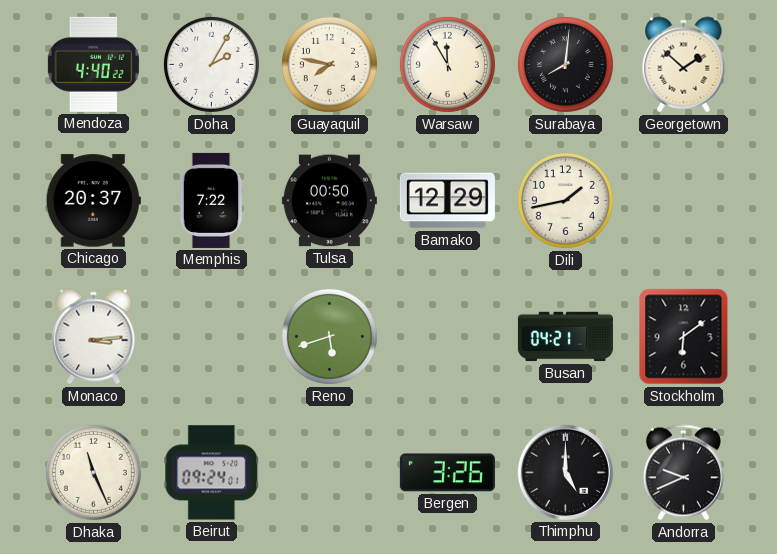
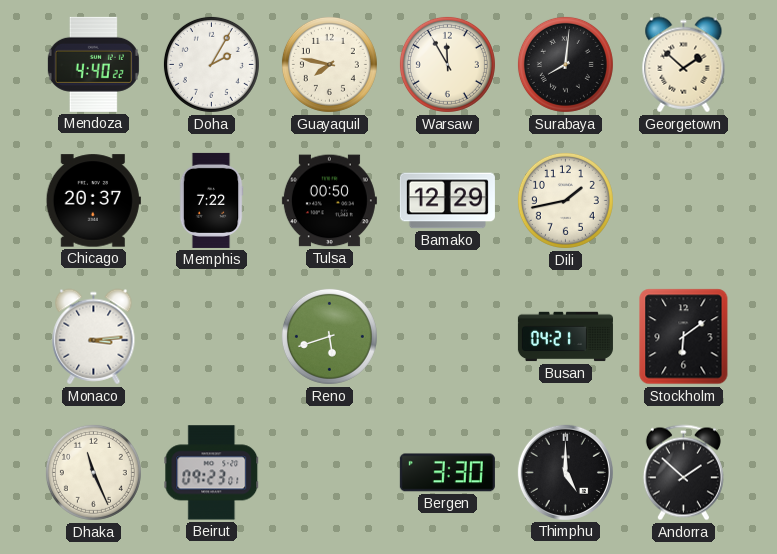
Beirut: 09:24 -> 09:23
Bergen: 3:26 -> 3:30
Andorra: 9:41 -> 1:52
